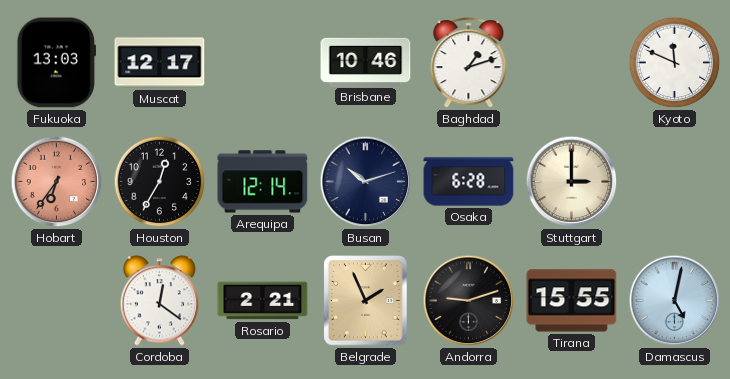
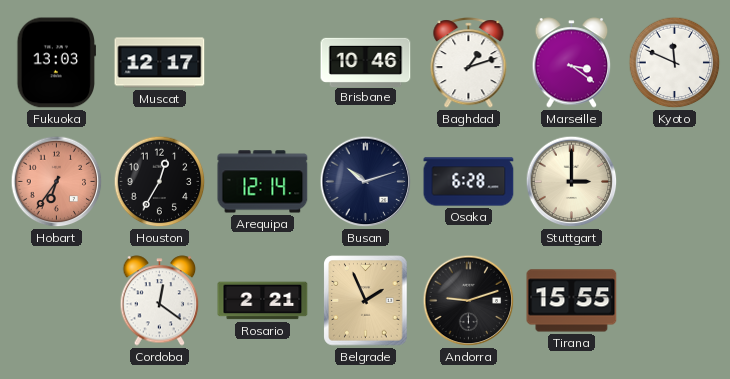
Marseille: none -> 3:21
Damascus: 5:02 -> none
